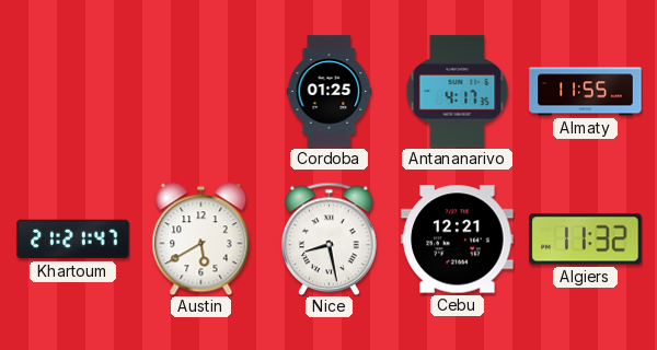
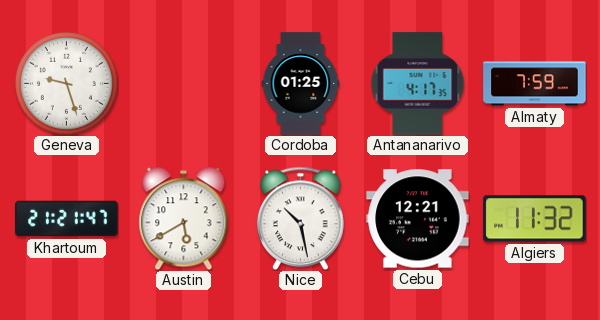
Geneva: none -> 9:27
Almaty: 11:55 -> 7:59
Nice: 8:28 -> 10:28
